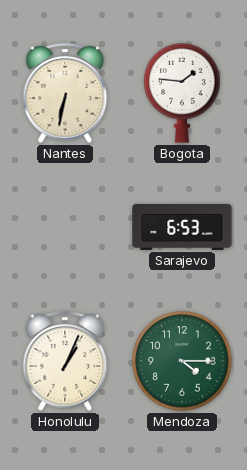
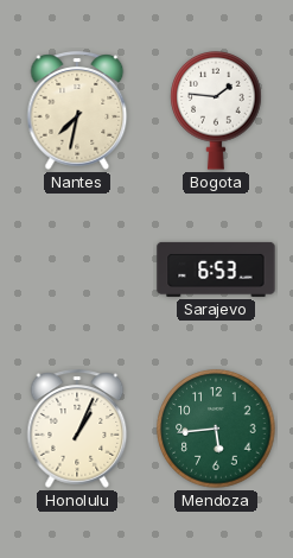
Nantes: 6:32 -> 7:32
Mendoza: 4:15 -> 5:44
